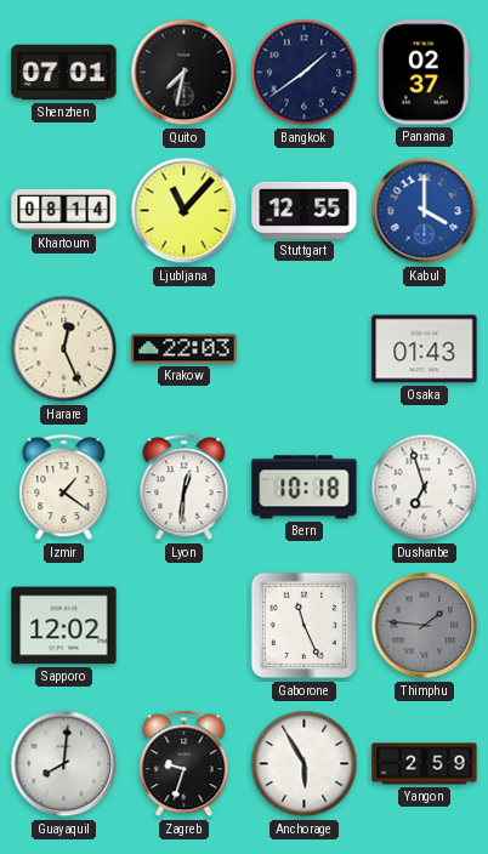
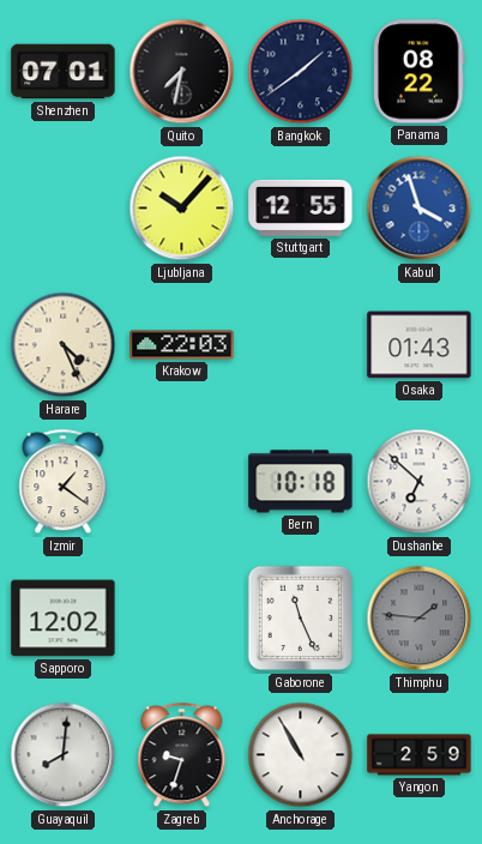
Panama: 02:37 -> 08:22
Khartoum: 08:14 -> none
Ljubljana: 11:07 -> 10:07
Kabul: 4:00 -> 3:57
Harare: 12:26 -> 4:26
Lyon: 12:31 -> none
Dushanbe: 6:57 -> 6:52
Anchorage: 5:55 -> 10:55
